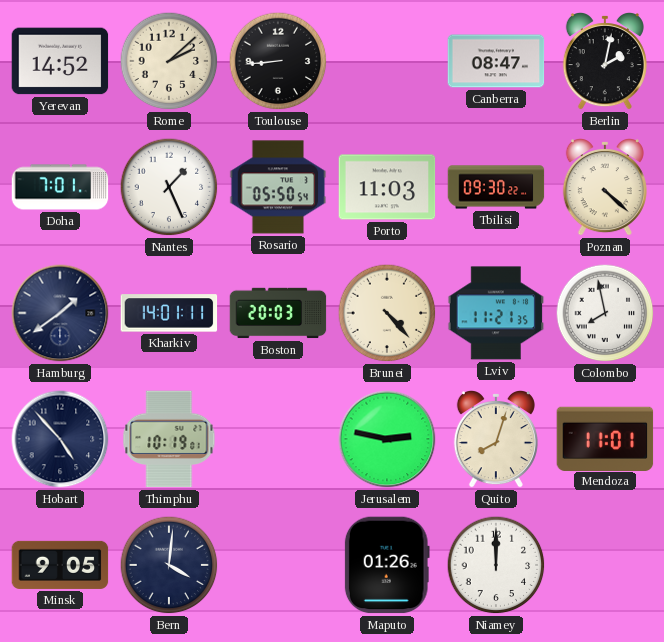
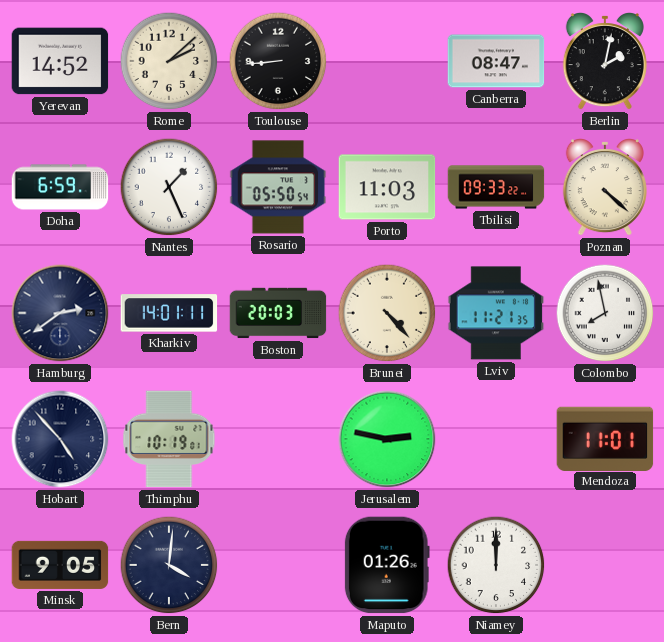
Doha: 7:01 -> 6:59
Tbilisi: 09:30 -> 09:33
Hamburg: 1:39 -> 2:39
Quito: 8:03 -> none
